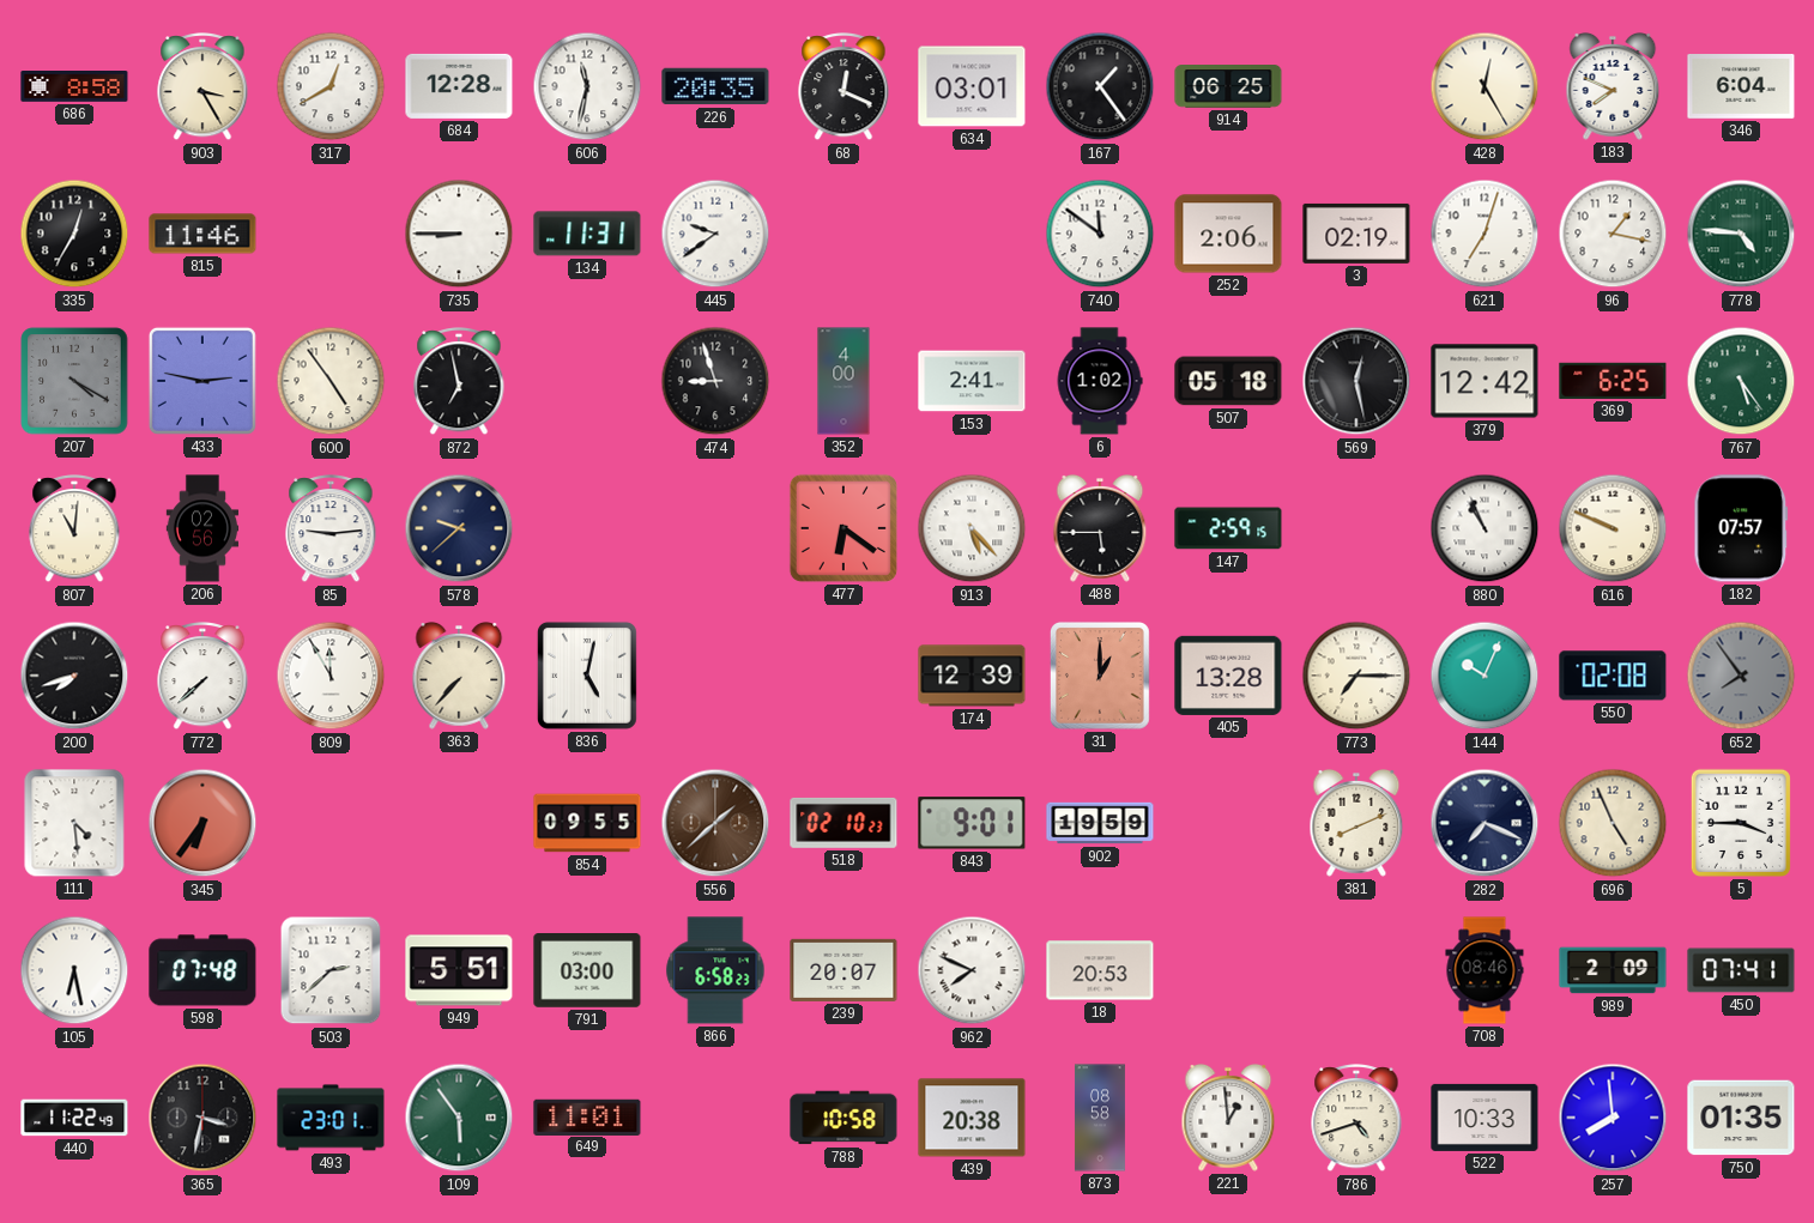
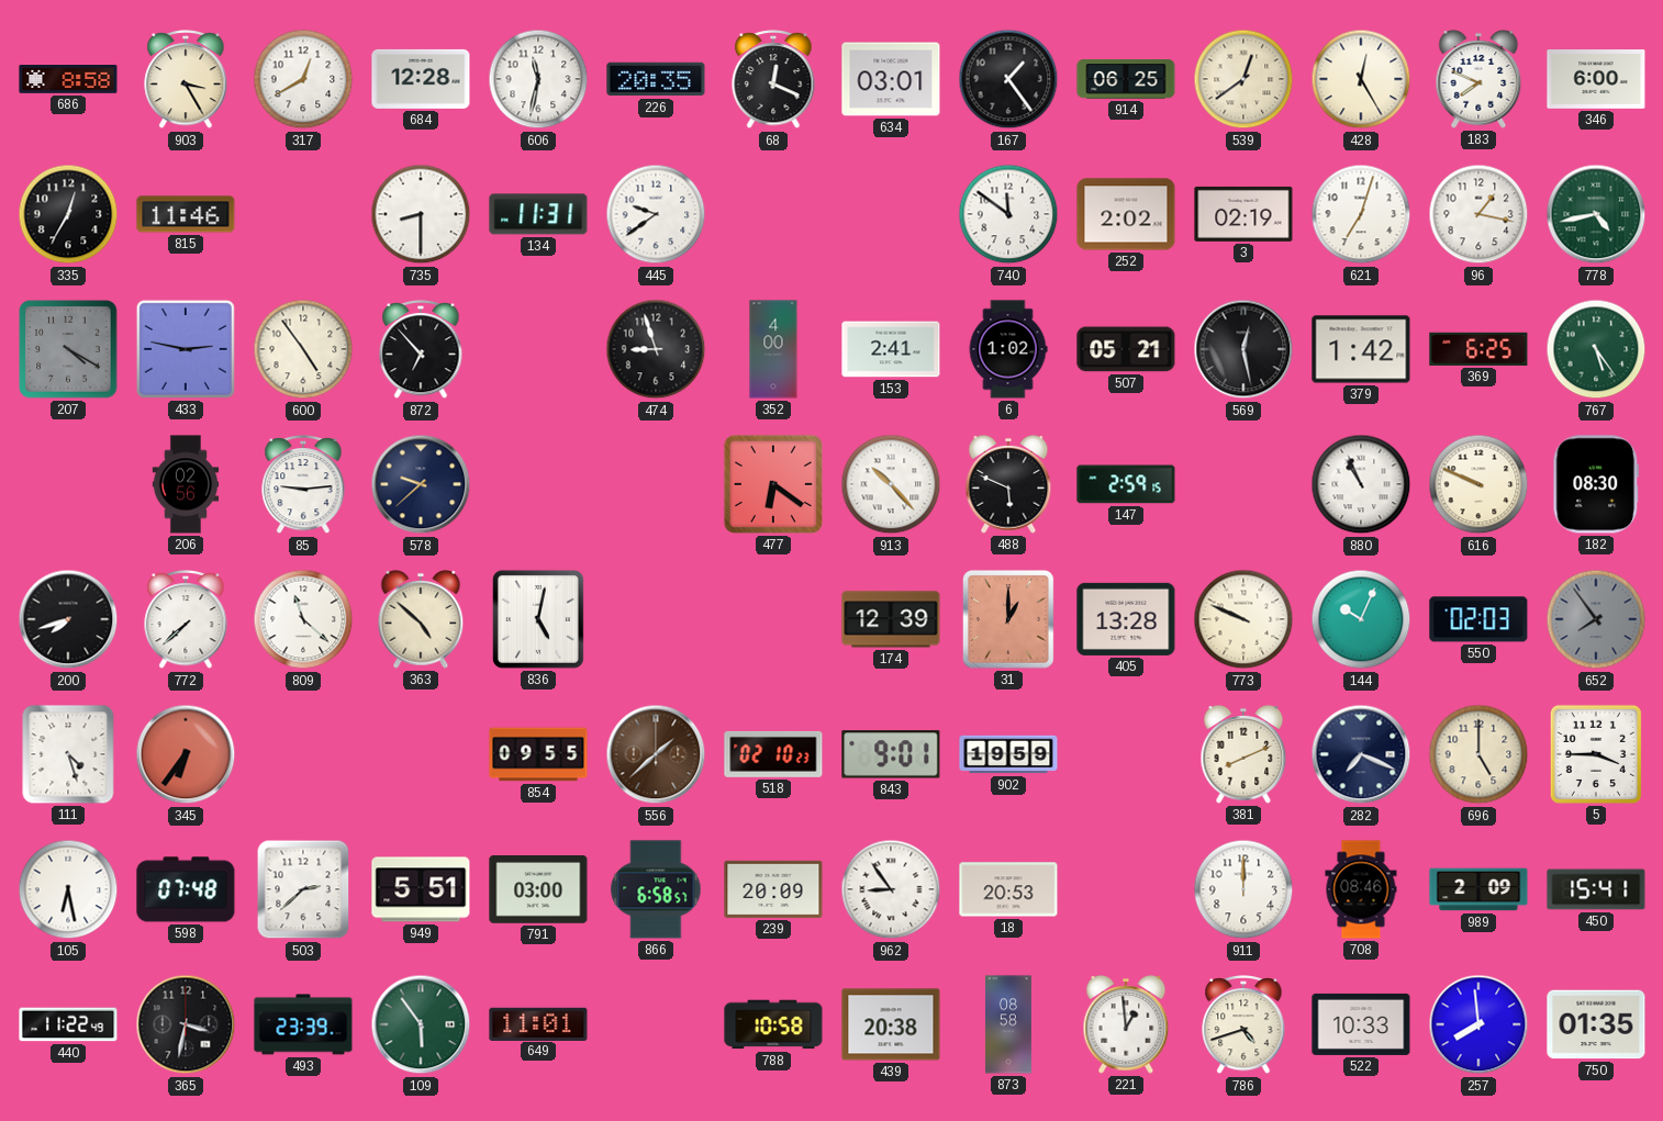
539: none -> 12:39
346: 6:04 -> 6:00
735: 8:45 -> 8:30
252: 2:06 -> 2:02
778: 4:46 -> 4:43
872: 6:58 -> 6:53
507: 05:18 -> 05:21
379: 12:42 -> 1:42
807: 11:01 -> none
913: 5:23 -> 10:23
488: 5:45 -> 5:49
182: 07:57 -> 08:30
809: 11:55 -> 11:22
363: 7:37 -> 4:52
773: 7:15 -> 9:49
550: 02:08 -> 02:03
111: 4:29 -> 4:27
696: 4:56 -> 5:00
866: 6:58:23 -> 6:58:57
239: 20:07 -> 20:09
962: 7:49 -> 8:54
911: none -> 12:00
450: 07:41 -> 15:41
493: 23:01 -> 23:39
